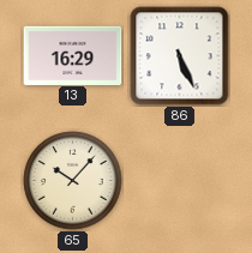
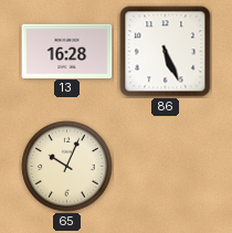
13: 16:29 -> 16:28
65: 10:07 -> 10:04
